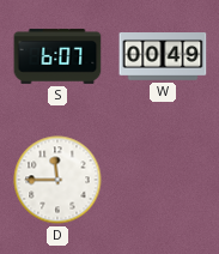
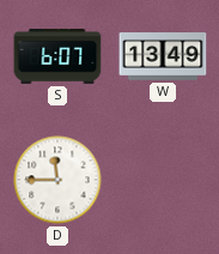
W: 00:49 -> 13:49
